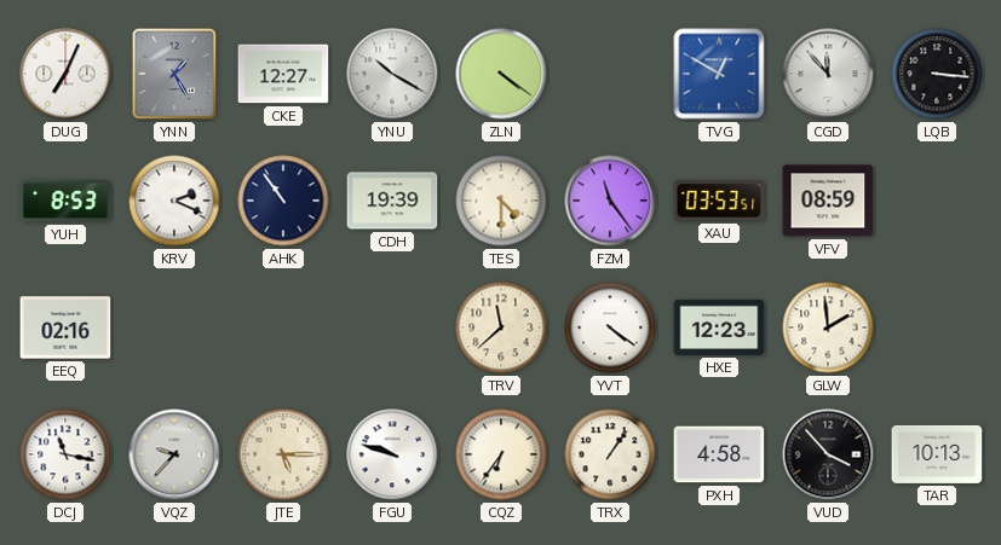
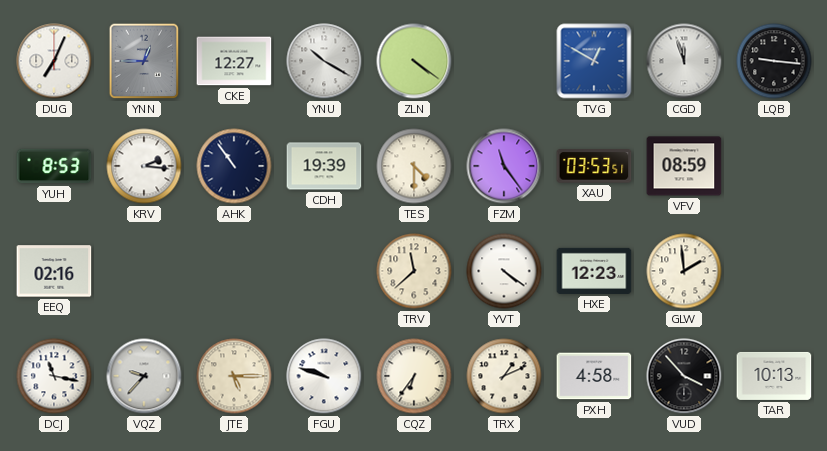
YNN: 1:25 -> 12:45
CGD: 11:53 -> 11:57
LQB: 3:16 -> 9:16
KRV: 2:19 -> 2:16
TRX: 1:06 -> 1:11
